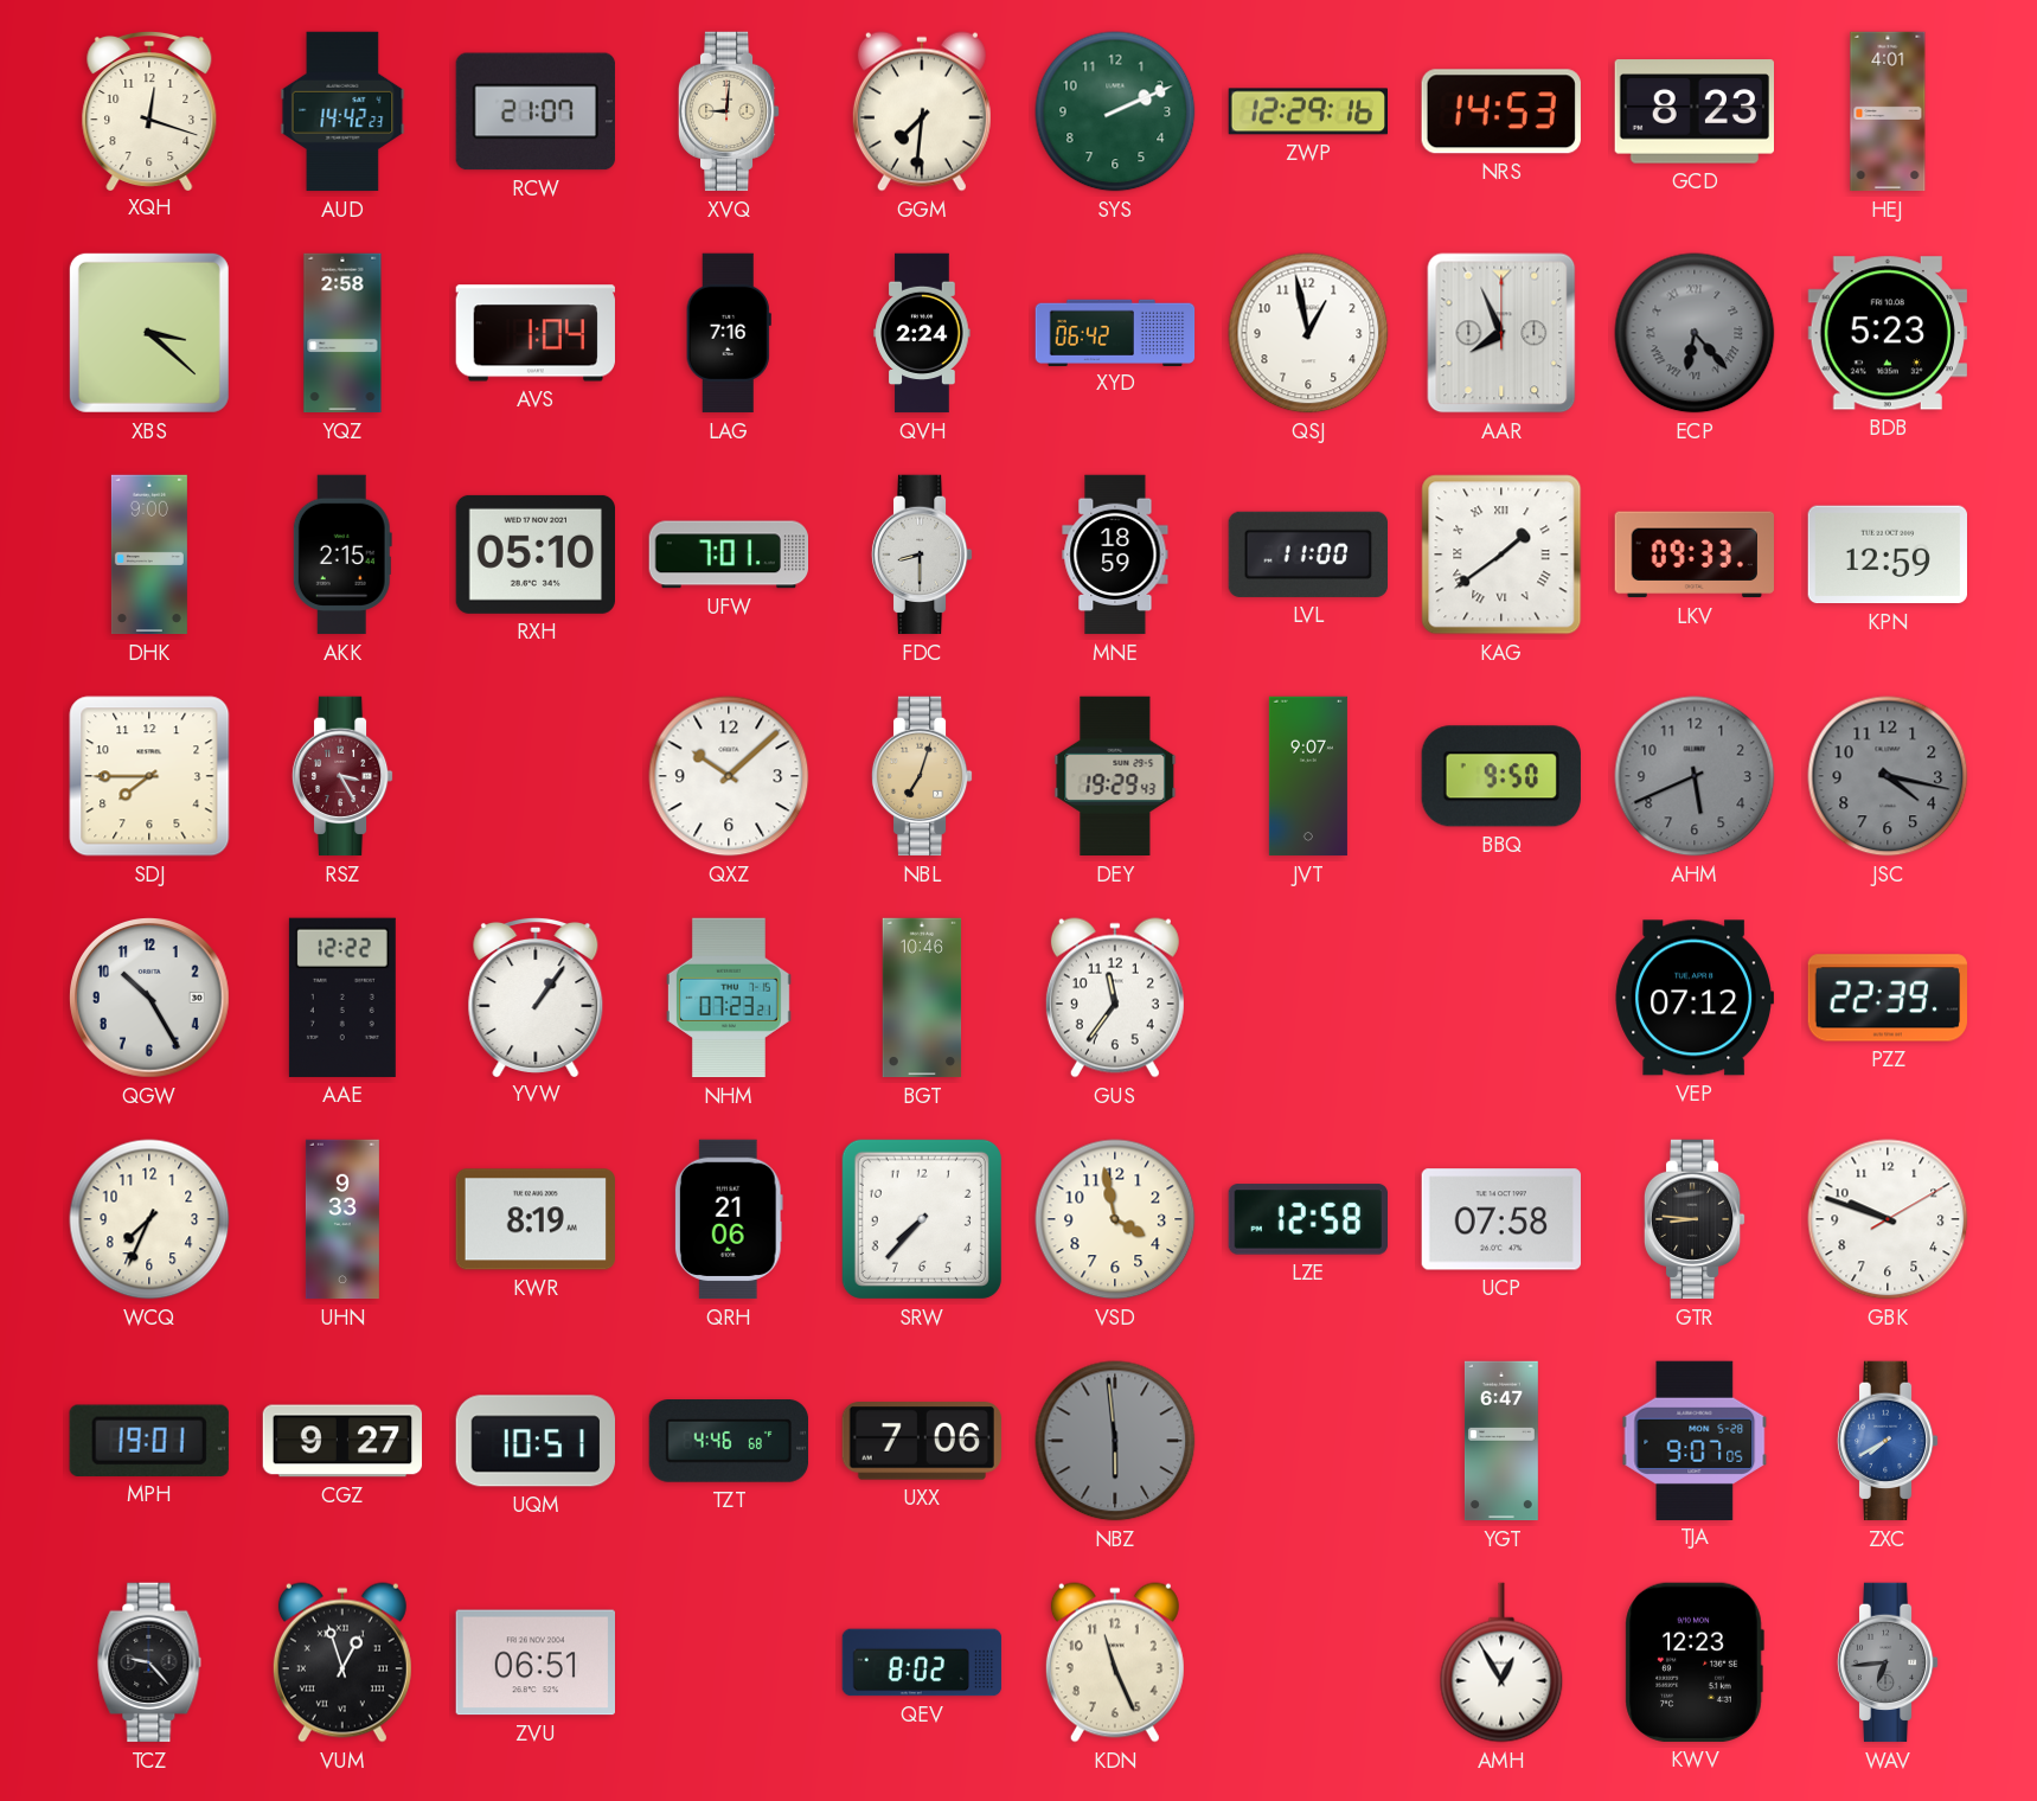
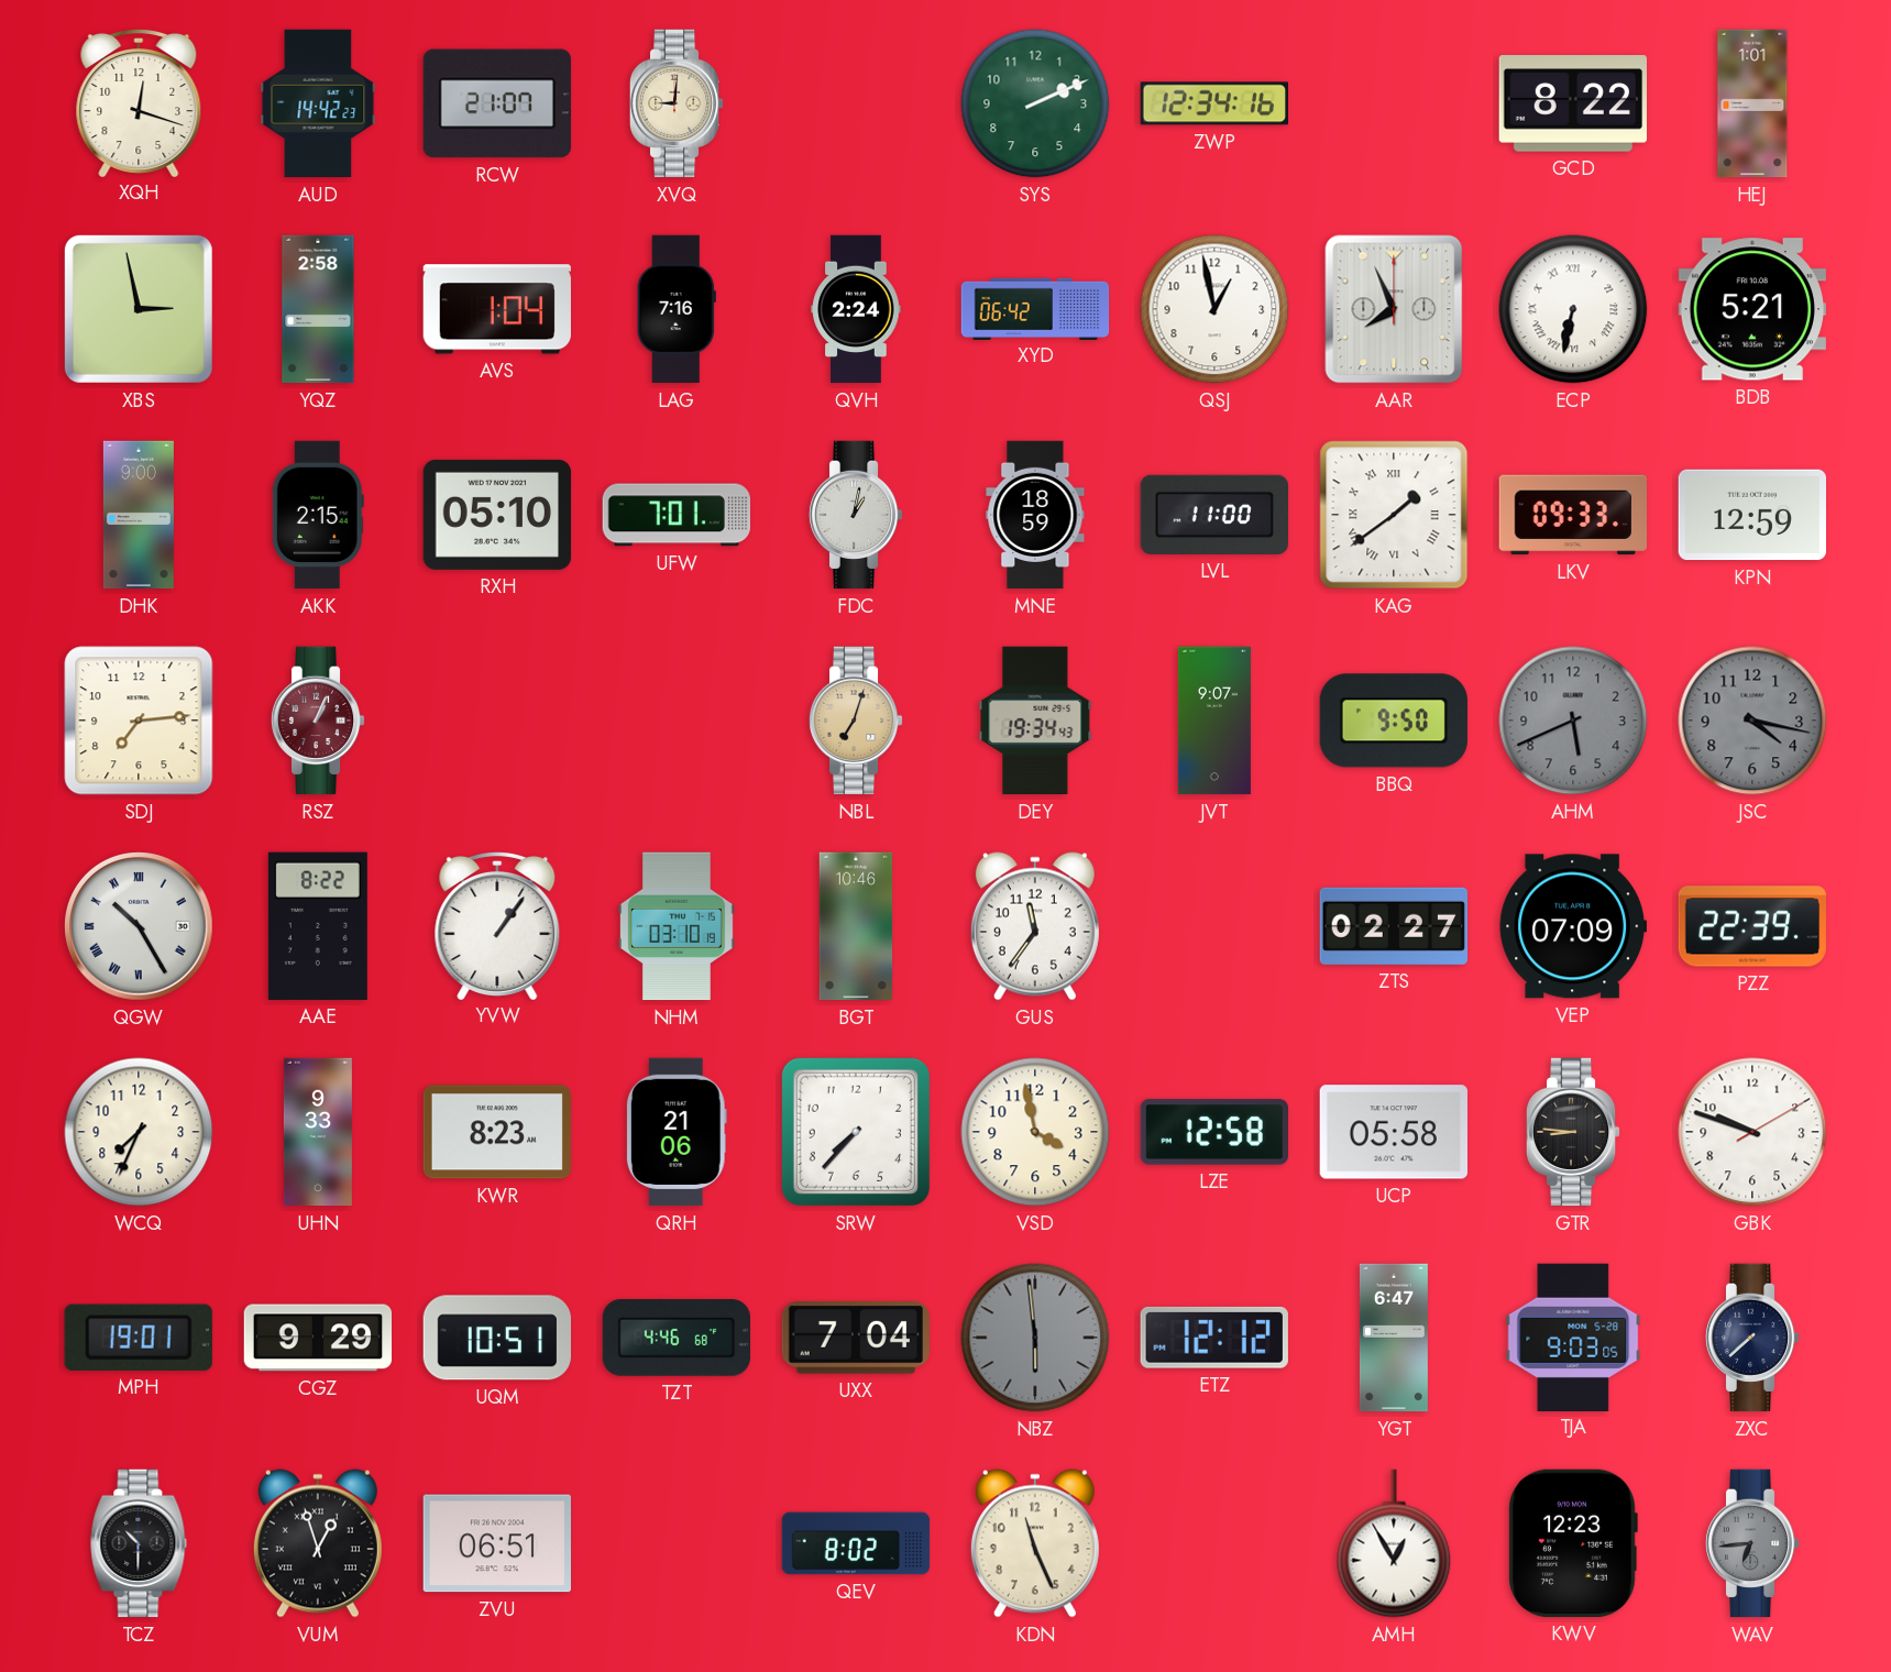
GGM: 7:31 -> none
ZWP: 12:29 -> 12:34
NRS: 14:53 -> none
GCD: 8:23 -> 8:22
HEJ: 4:01 -> 1:01
XBS: 3:22 -> 2:58
ECP: 6:23 -> 6:32
ECP dial: grey -> white
BDB: 5:23 -> 5:21
FDC: 8:30 -> 1:02
SDJ: 7:45 -> 7:14
RSZ: 3:25 -> 1:04
QXZ: 10:08 -> none
DEY: 19:29 -> 19:34
QGW numerals: Arabic -> Roman
AAE: 12:22 -> 8:22
NHM: 07:23 -> 03:10
ZTS: none -> 02:27
VEP: 07:12 -> 07:09
KWR: 8:19 -> 8:23
UCP: 07:58 -> 05:58
CGZ: 9:27 -> 9:29
UXX: 7:06 -> 7:04
ETZ: none -> 12:12
TJA: 9:07 -> 9:03
ZXC: 7:40 -> 7:38
ZXC dial: blue -> navy
TCZ: 9:23 -> 10:30
